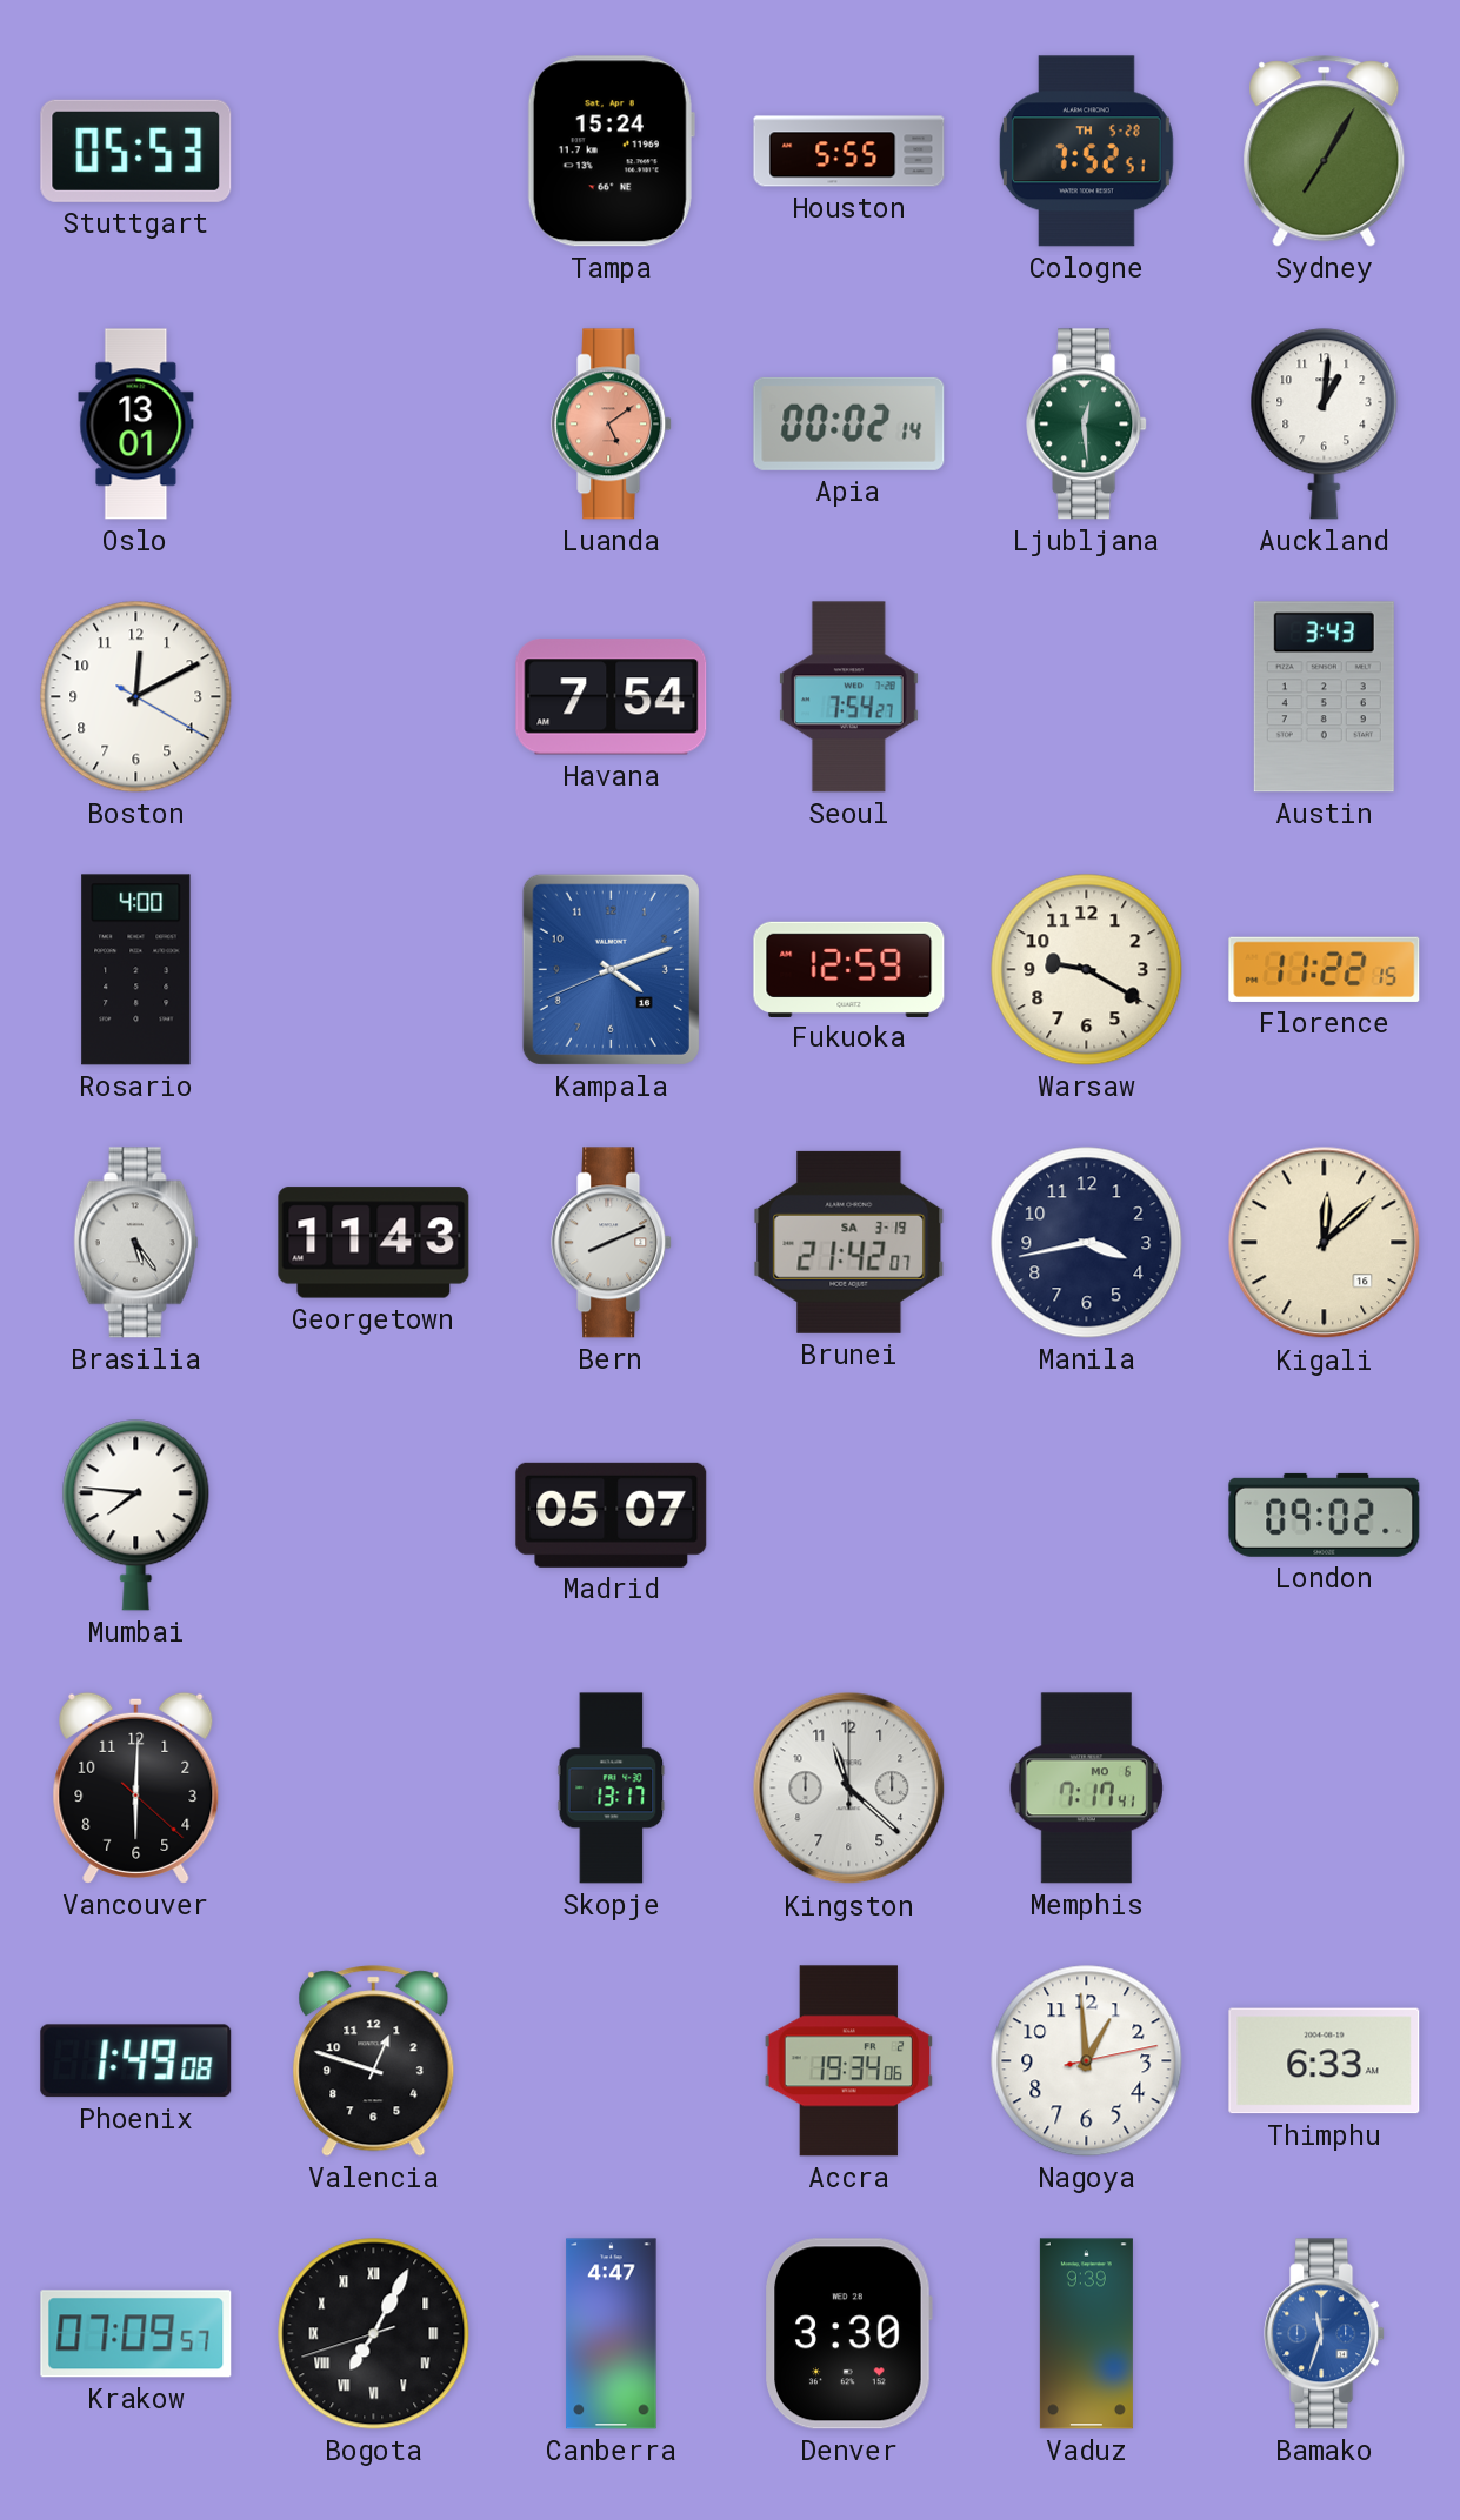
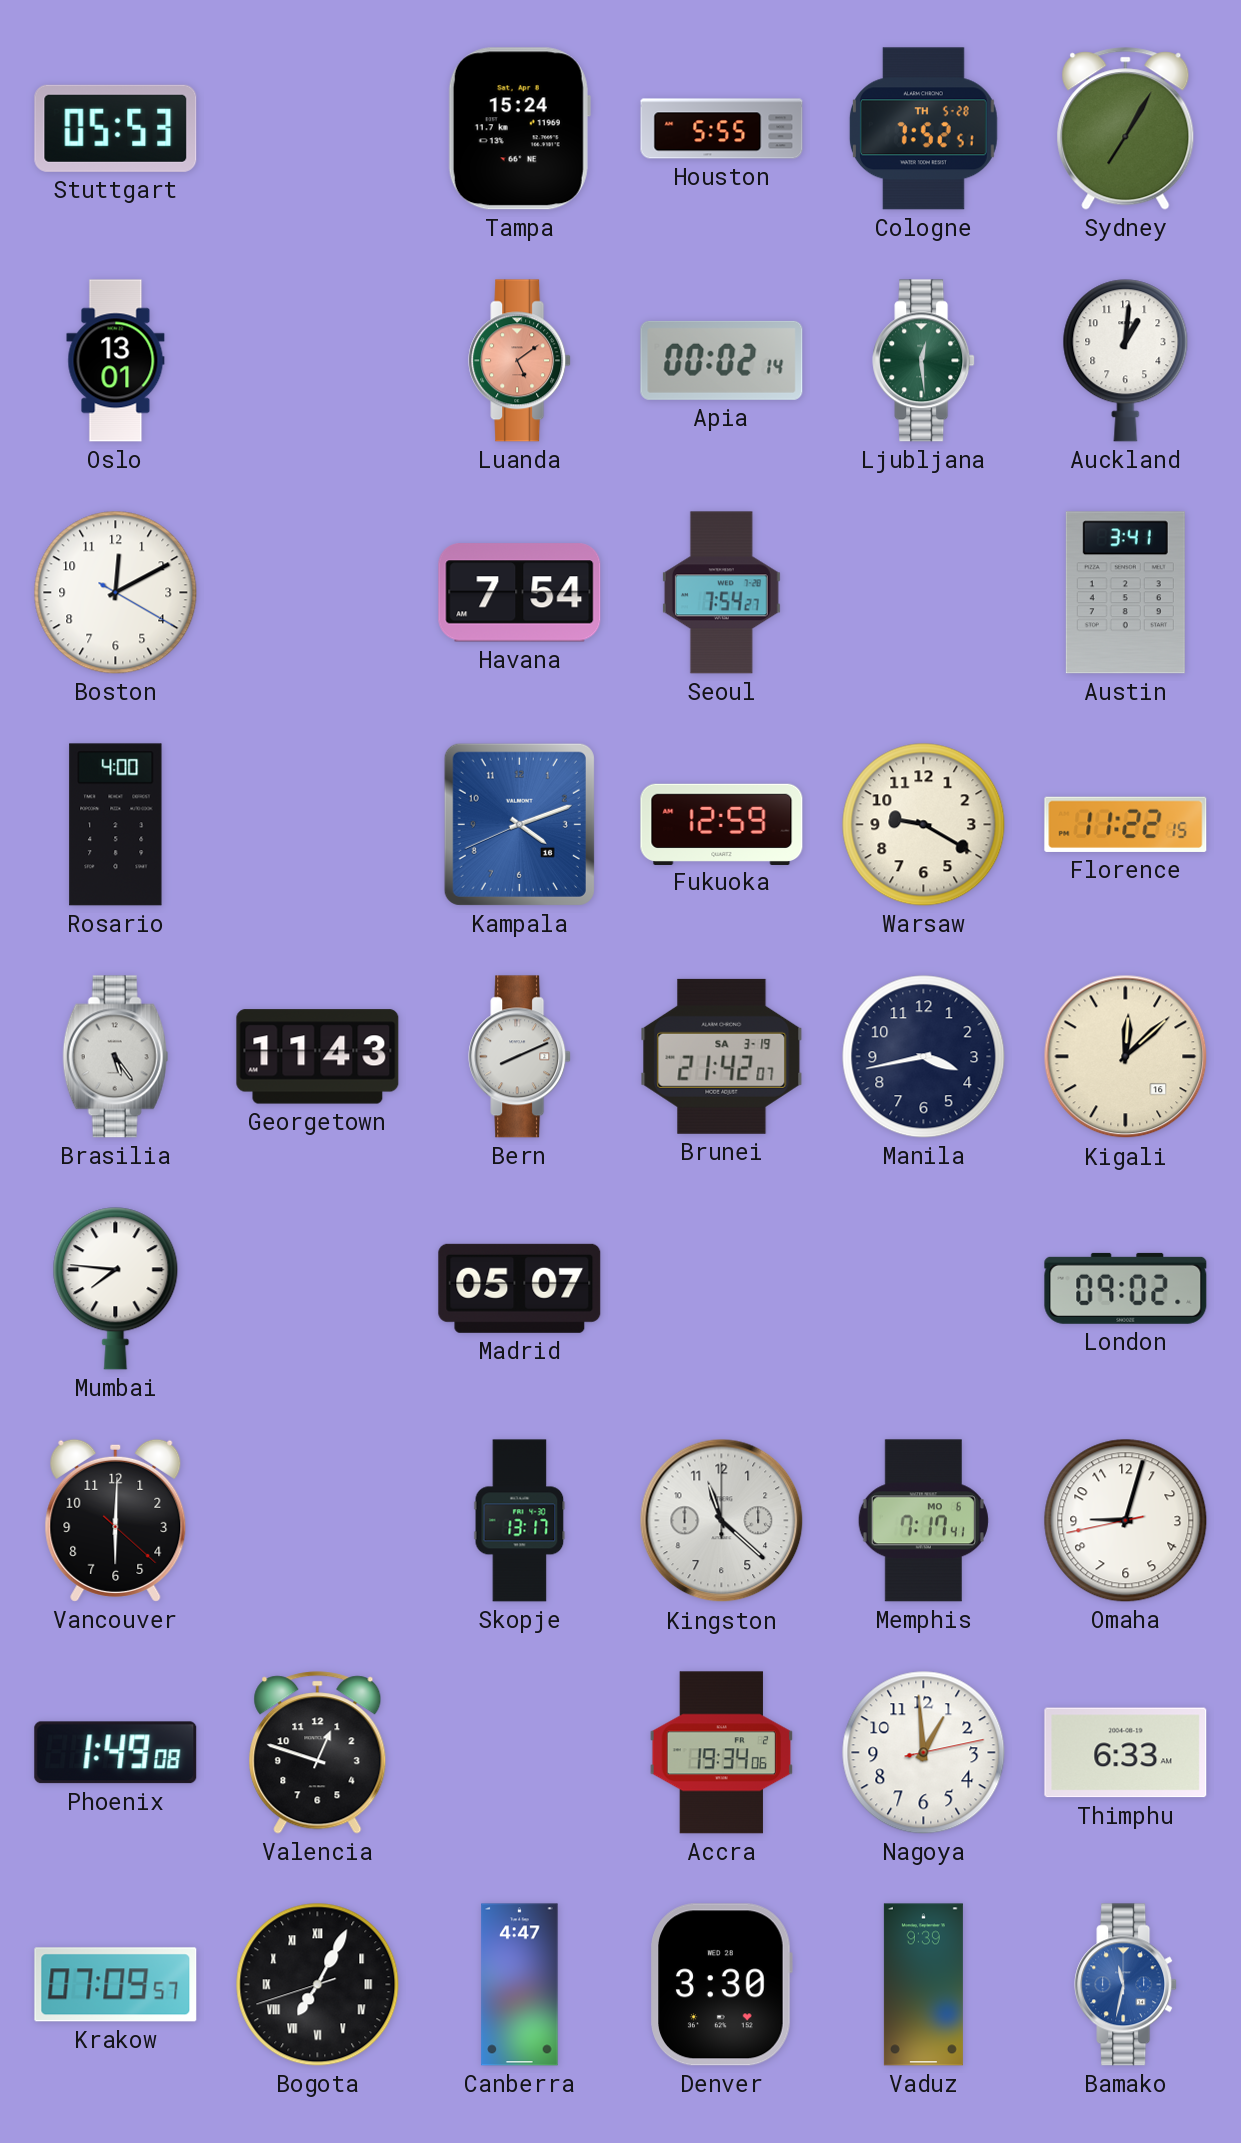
Austin: 3:43 -> 3:41
Omaha: none -> 9:02
Bamako: 11:33 -> 11:32
